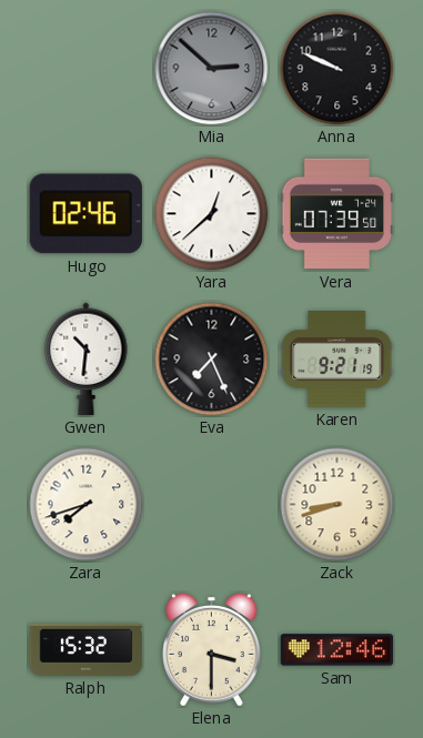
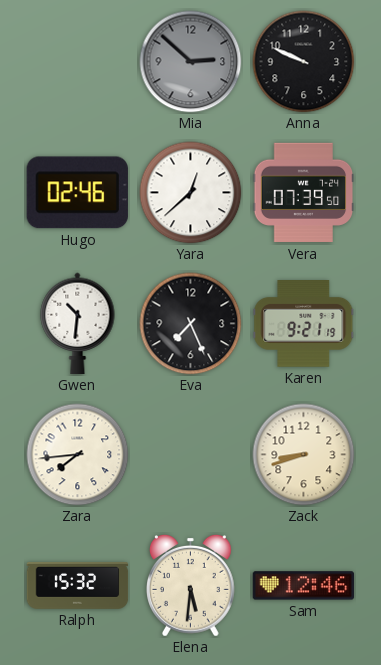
Zara: 7:42 -> 7:44
Elena: 3:30 -> 5:31
